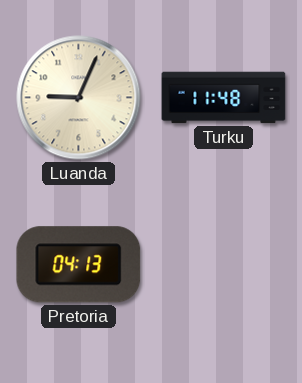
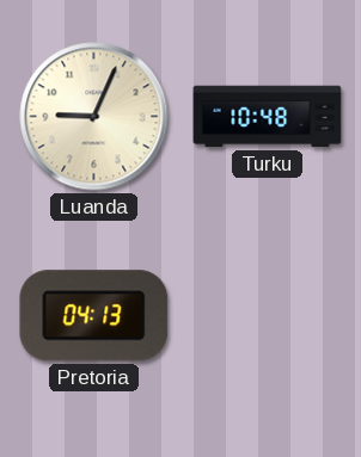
Turku: 11:48 -> 10:48
